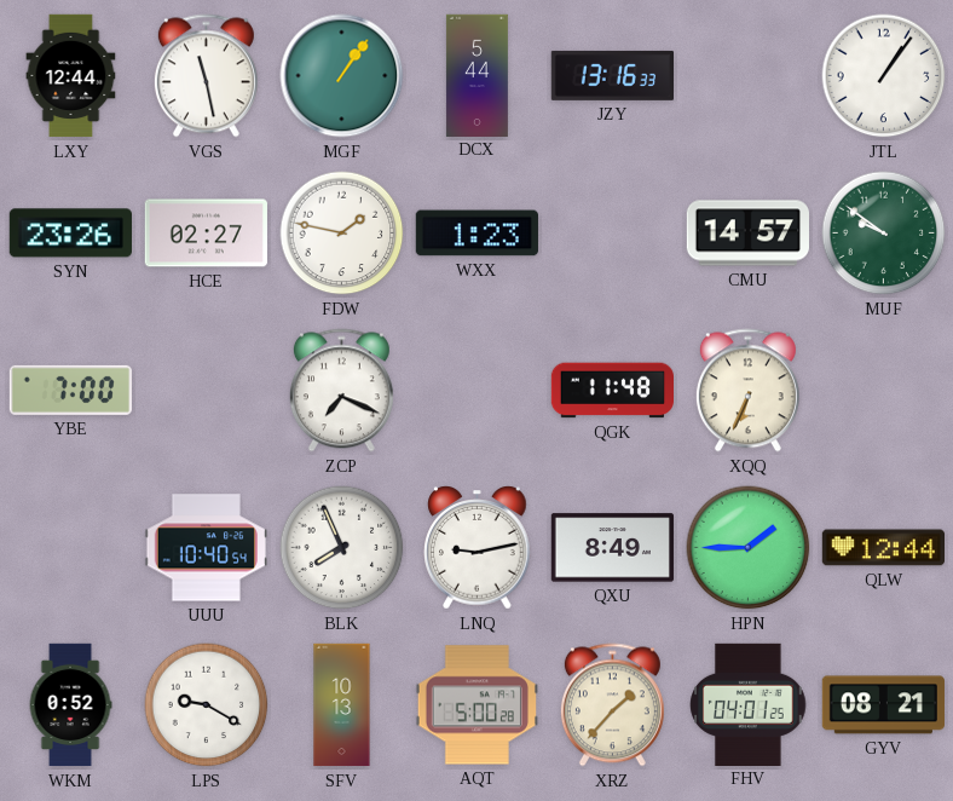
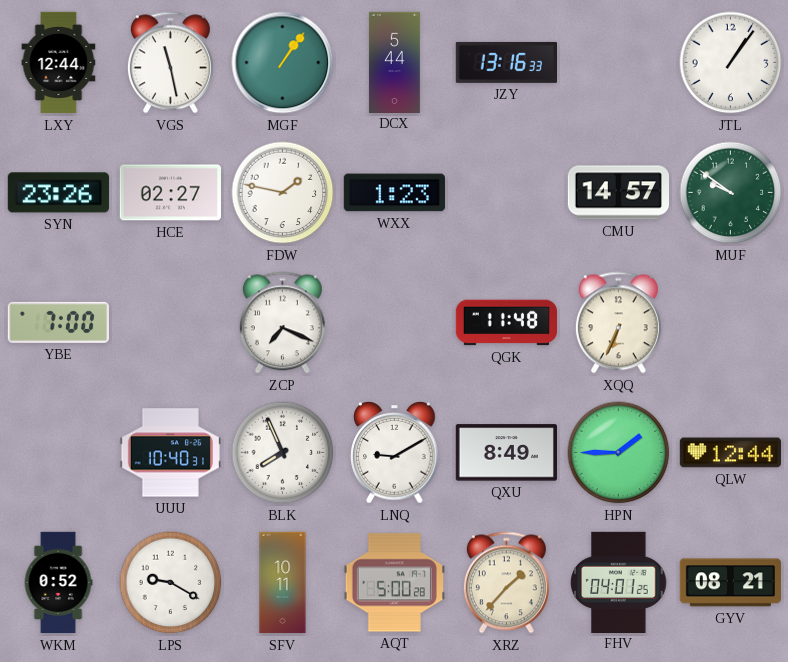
UUU: 10:40:54 -> 10:40:31
LNQ: 9:13 -> 9:10
SFV: 10:13 -> 10:11
